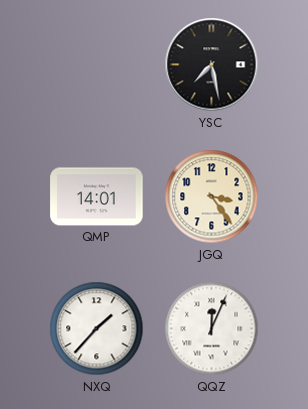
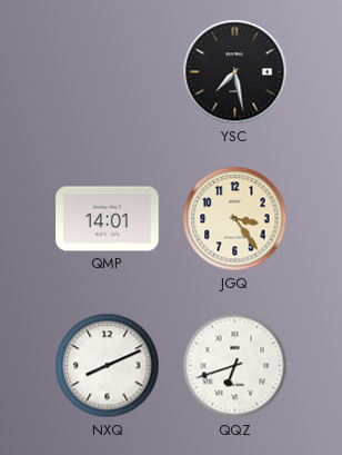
NXQ: 1:37 -> 8:11
QQZ: 12:04 -> 6:42
